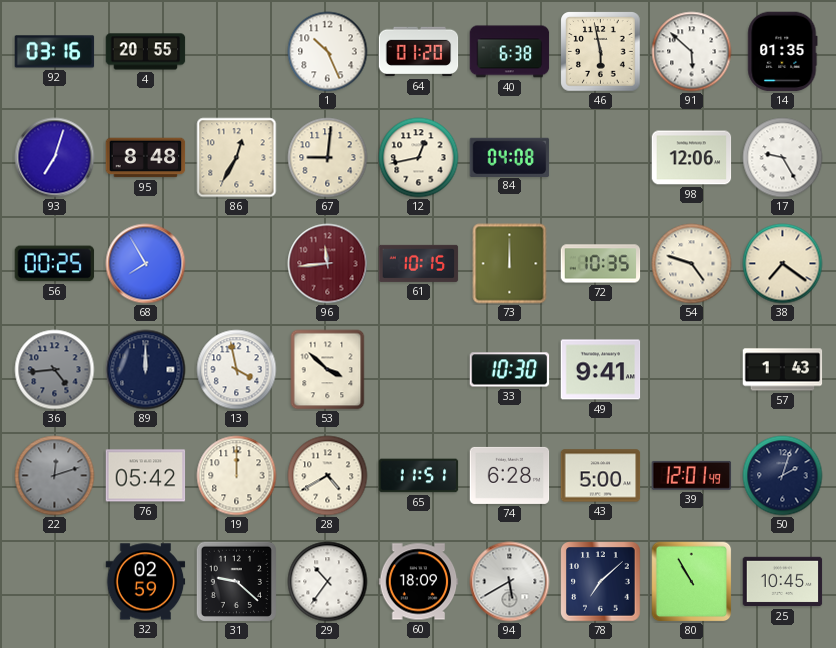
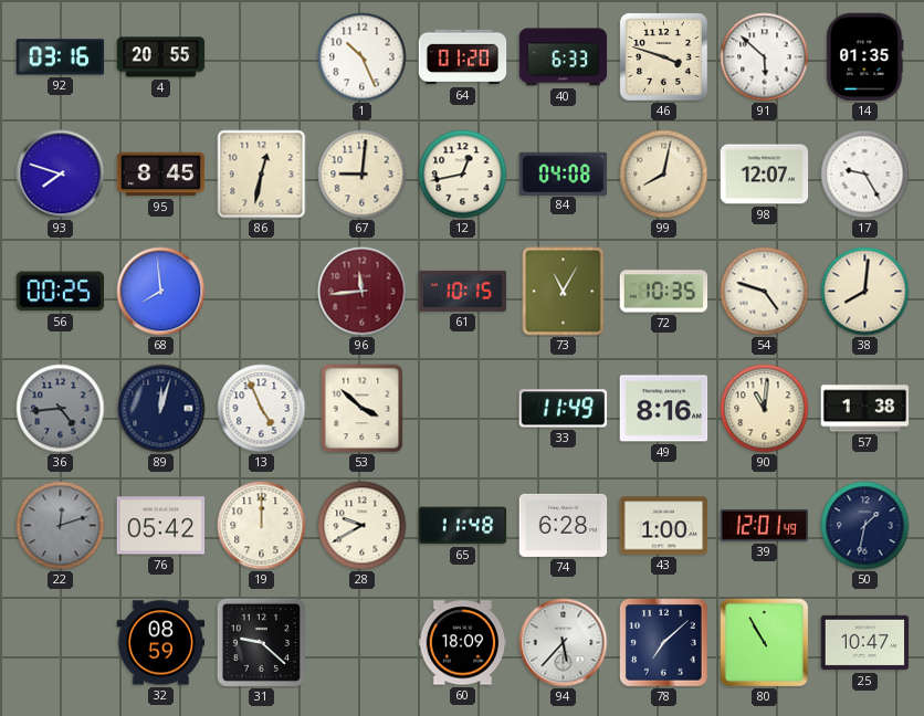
40: 6:38 -> 6:33
46: 5:58 -> 3:48
93: 7:03 -> 7:48
95: 8:48 -> 8:45
86: 12:35 -> 12:32
99: none -> 8:02
98: 12:06 -> 12:07
68: 7:55 -> 7:59
73: 12:00 -> 11:05
38: 7:21 -> 8:01
89: 12:00 -> 12:03
13: 3:58 -> 4:56
33: 10:30 -> 11:49
49: 9:41 -> 8:16
90: none -> 11:01
57: 1:43 -> 1:38
28: 4:40 -> 9:40
65: 11:51 -> 11:48
43: 5:00 -> 1:00
50: 2:03 -> 1:32
32: 02:59 -> 08:59
29: 10:36 -> none
94: 5:40 -> 5:37
25: 10:45 -> 10:47
